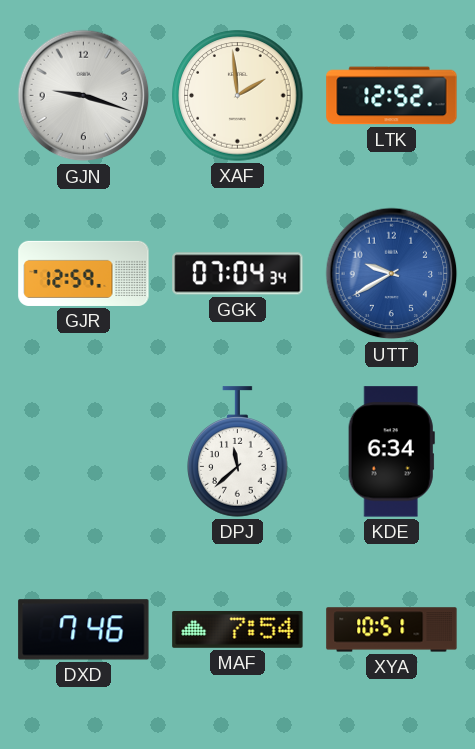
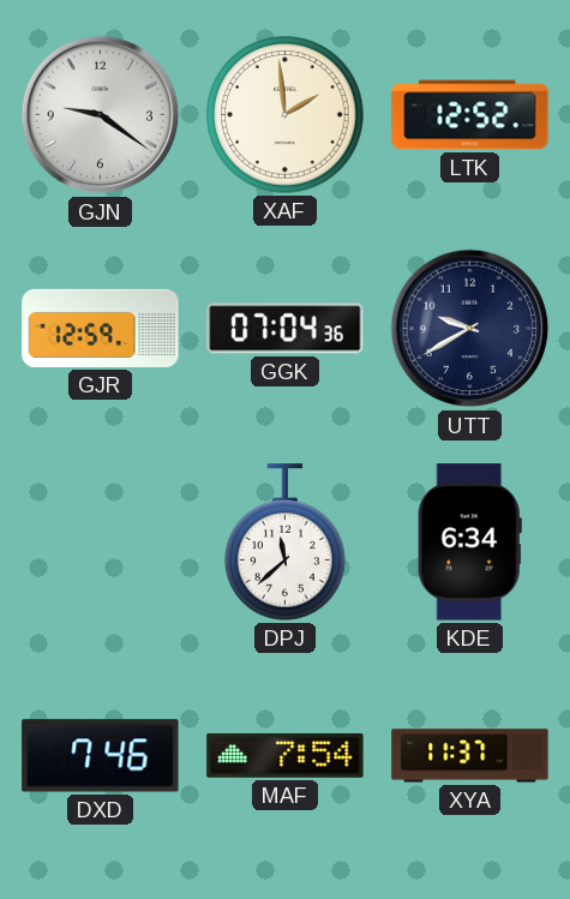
GJN: 9:18 -> 9:21
GGK: 07:04:34 -> 07:04:36
UTT dial: blue -> navy
XYA: 10:51 -> 11:37
